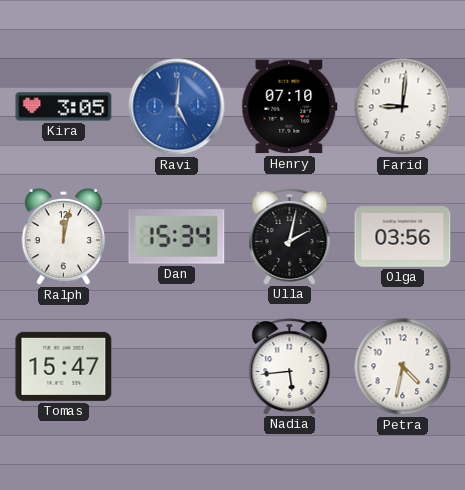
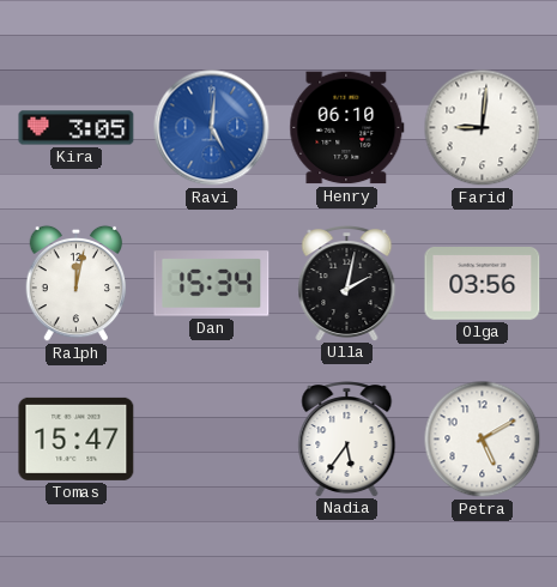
Henry: 07:10 -> 06:10
Nadia: 5:44 -> 5:36
Petra: 4:32 -> 5:10
